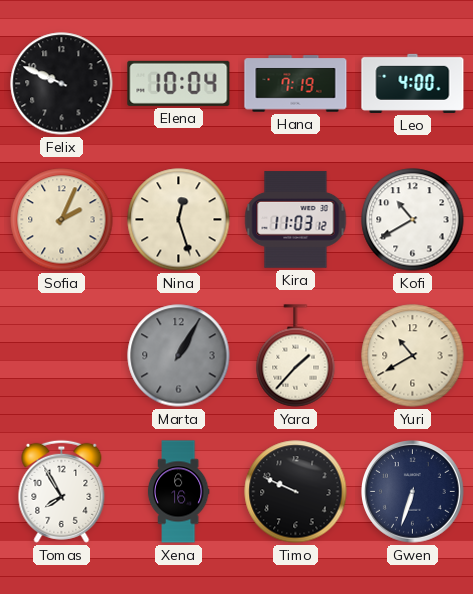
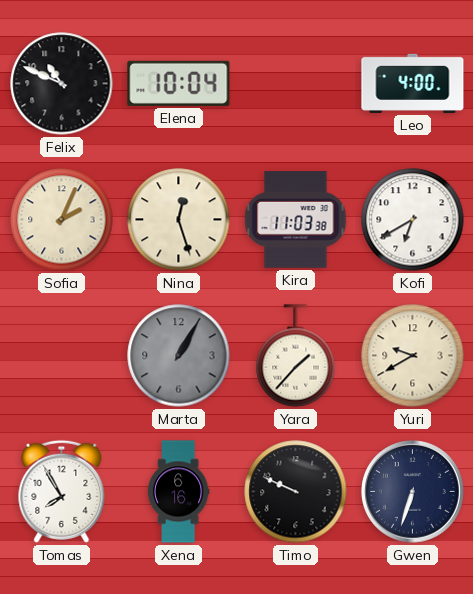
Felix: 9:49 -> 10:49
Hana: 7:19 -> none
Kira: 11:03:12 -> 11:03:38
Kofi: 10:40 -> 6:40
Yuri: 10:40 -> 9:40
